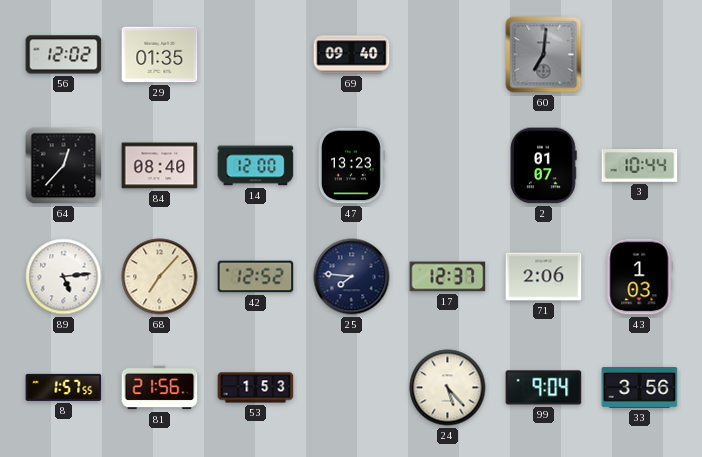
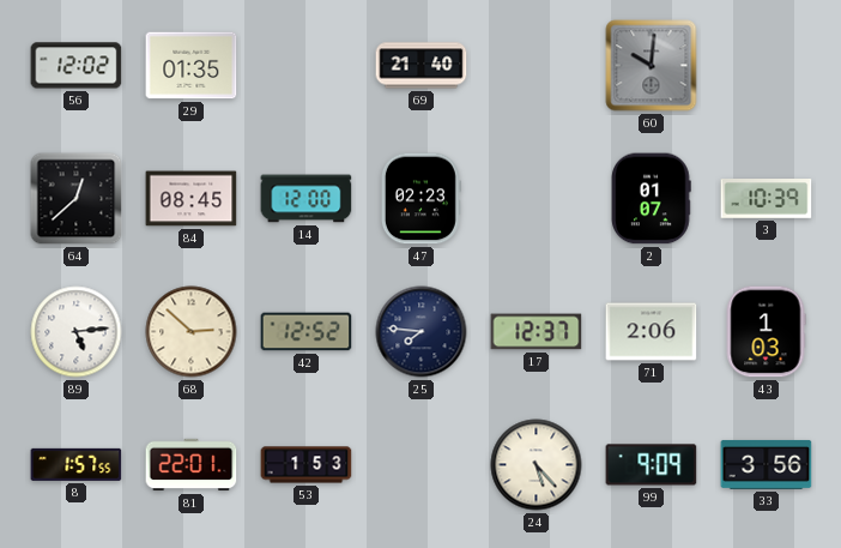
69: 09:40 -> 21:40
60: 7:01 -> 10:01
64: 12:37 -> 12:38
84: 08:40 -> 08:45
47: 13:23 -> 02:23
3: 10:44 -> 10:39
68: 7:07 -> 2:52
81: 21:56 -> 22:01
99: 9:04 -> 9:09
